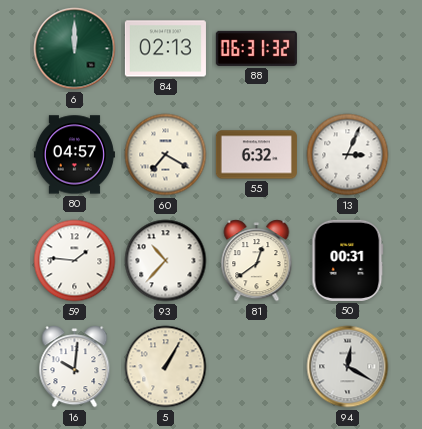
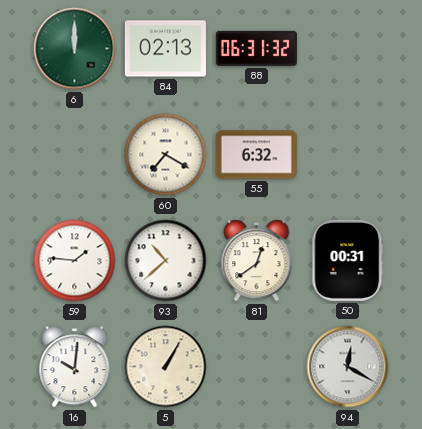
80: 04:57 -> none
13: 3:04 -> none
93: 10:37 -> 10:38
